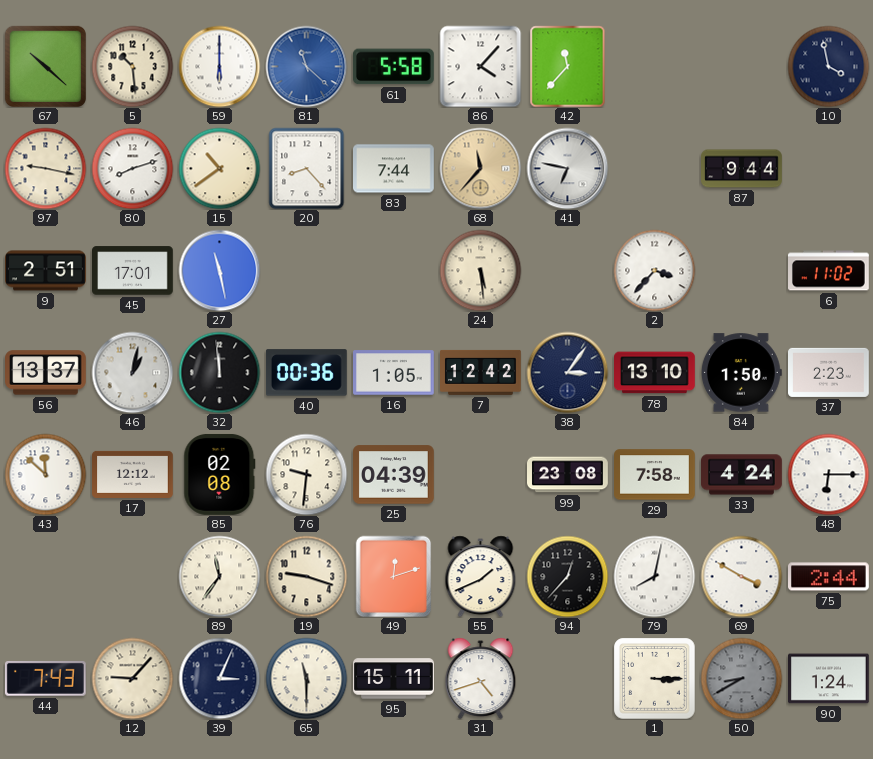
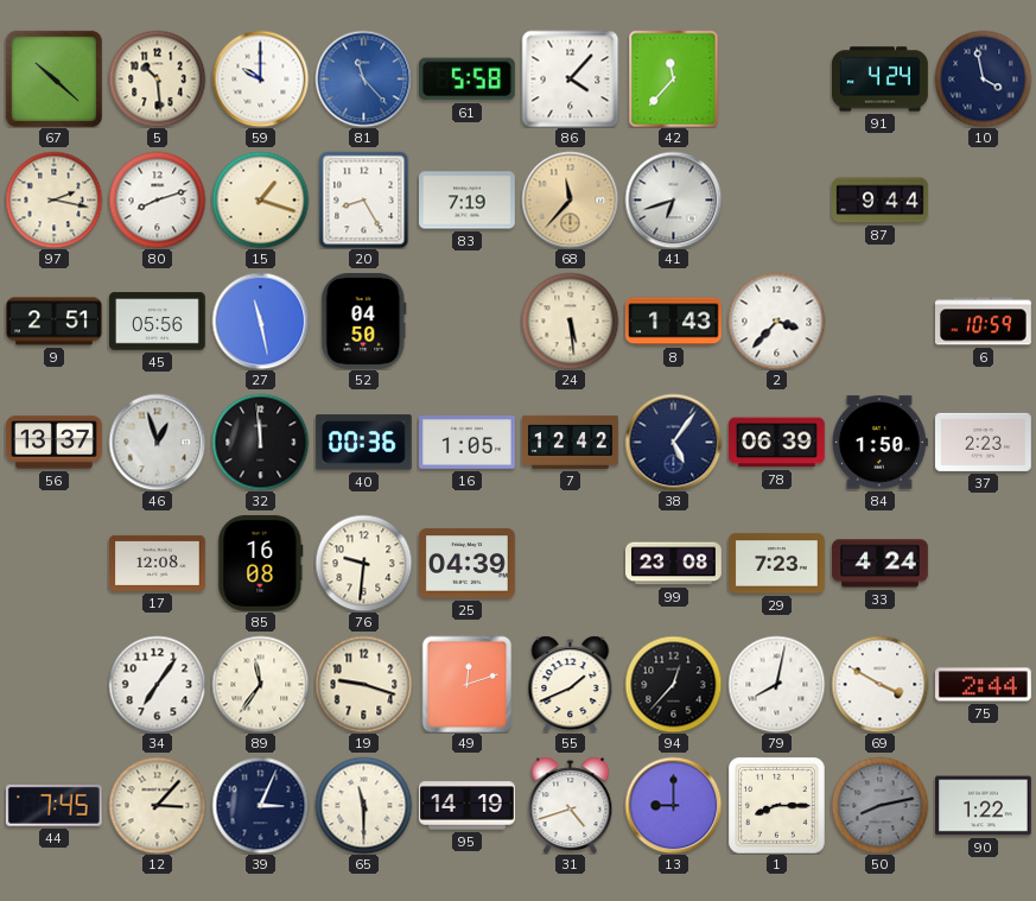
59: 6:00 -> 10:00
81: 11:22 -> 11:23
91: none -> 4:24
97: 9:17 -> 2:17
15: 10:39 -> 1:18
20: 8:23 -> 8:25
83: 7:44 -> 7:19
41: 6:47 -> 6:42
45: 17:01 -> 05:56
52: none -> 04:50
8: none -> 1:43
6: 11:02 -> 10:59
46: 1:02 -> 12:57
38: 3:06 -> 5:06
78: 13:10 -> 06:39
43: 11:52 -> none
17: 12:12 -> 12:08
85: 02:08 -> 16:08
29: 7:58 -> 7:23
48: 6:15 -> none
34: none -> 7:06
44: 7:43 -> 7:45
12: 9:07 -> 3:07
95: 15:11 -> 14:19
13: none -> 9:00
1: 3:15 -> 8:15
50: 8:40 -> 8:13
90: 1:24 -> 1:22
